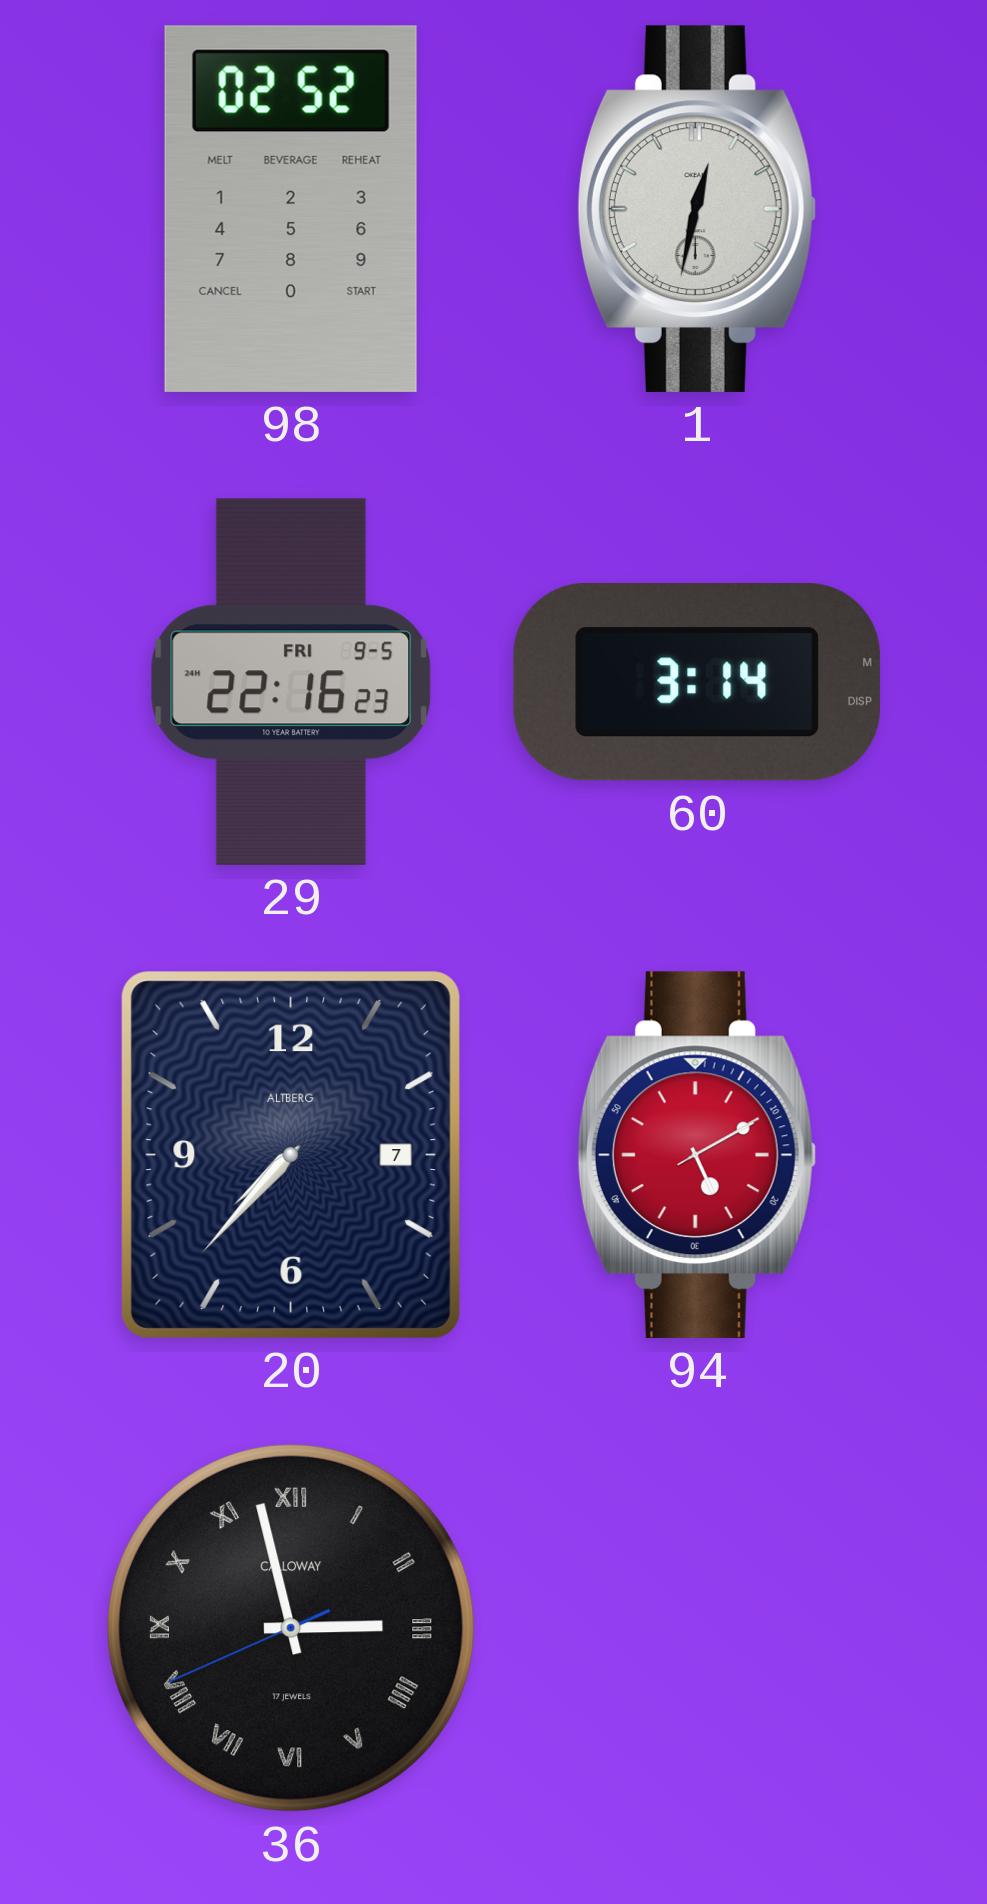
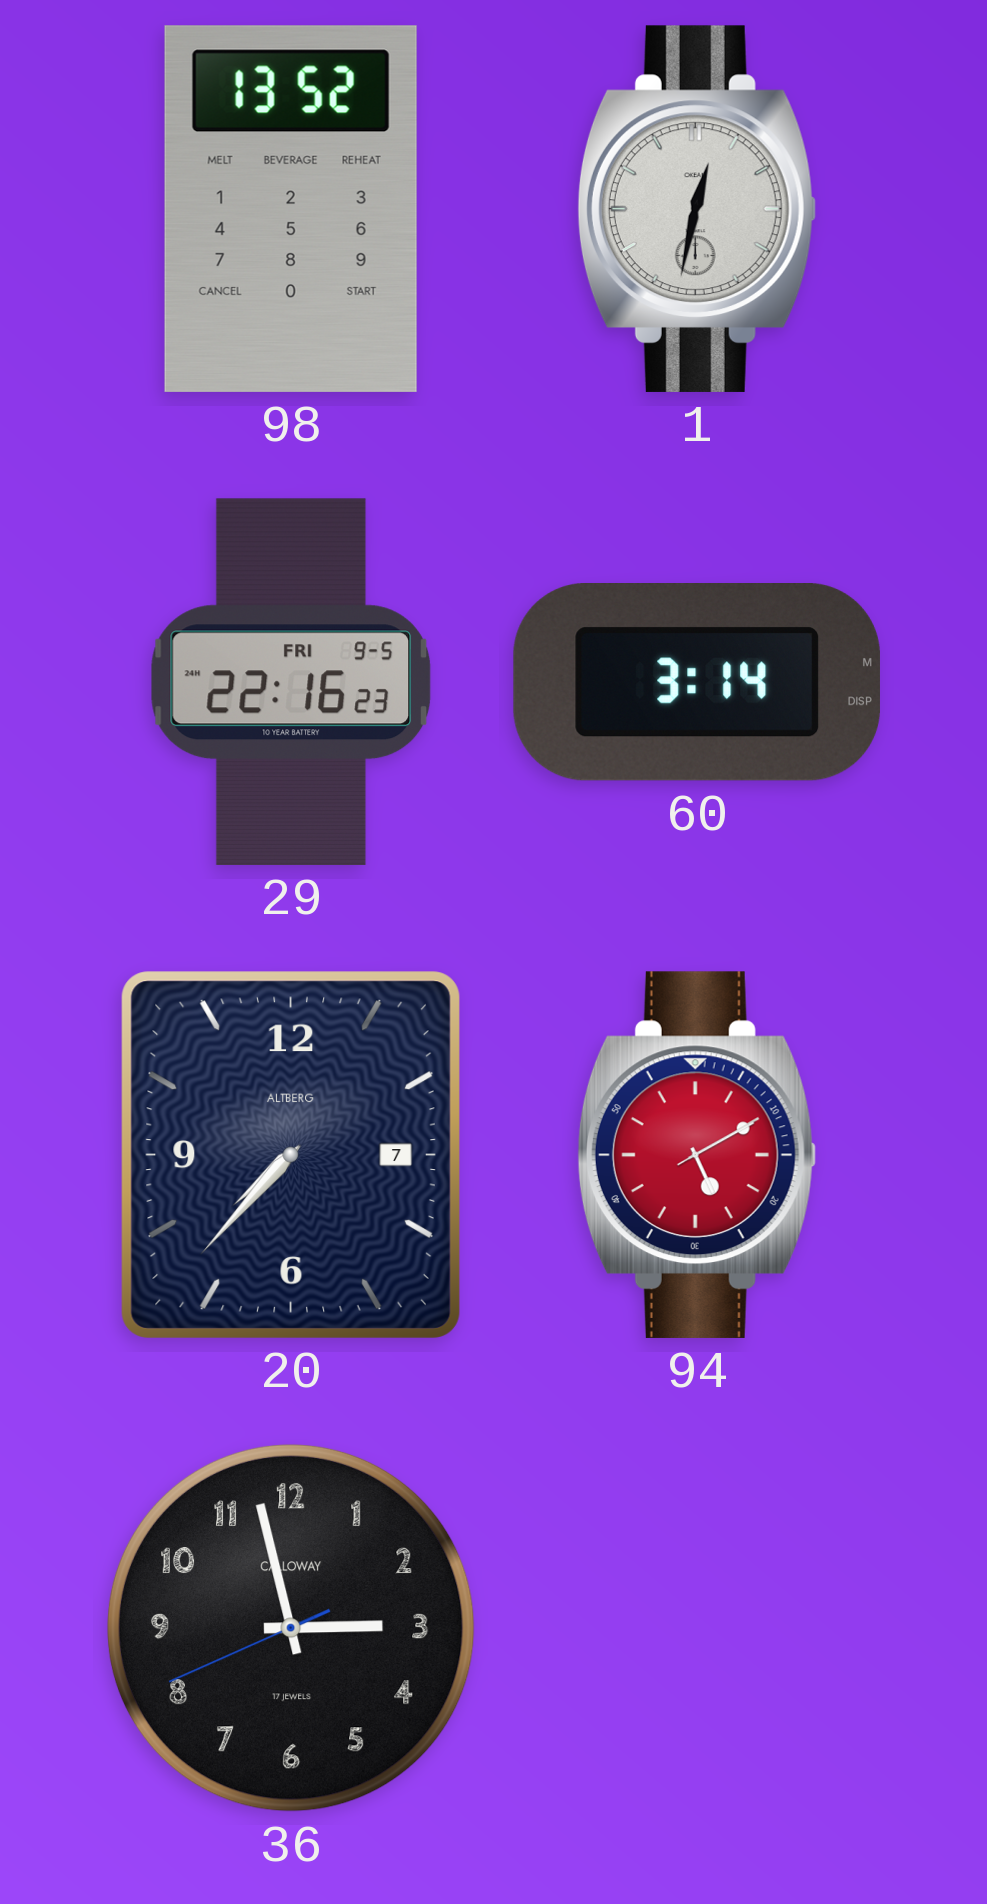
98: 02:52 -> 13:52
36 numerals: Roman -> Arabic
